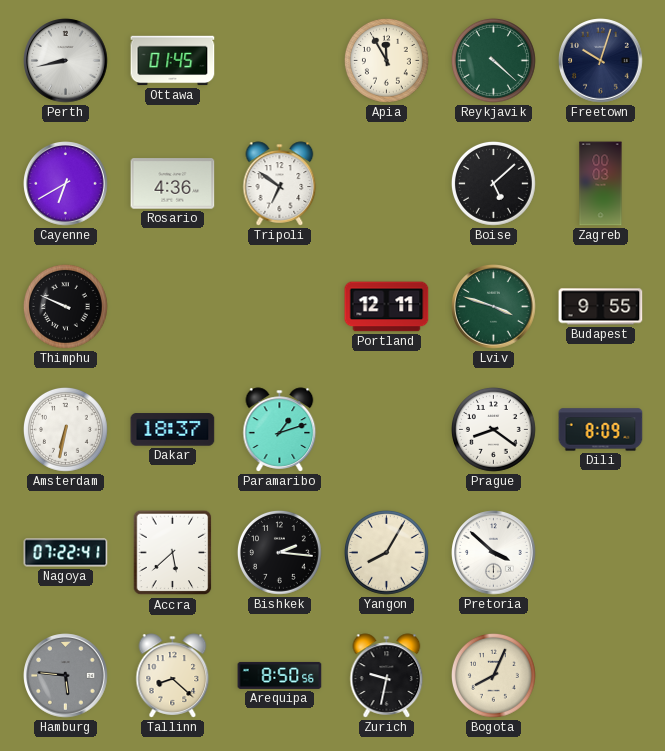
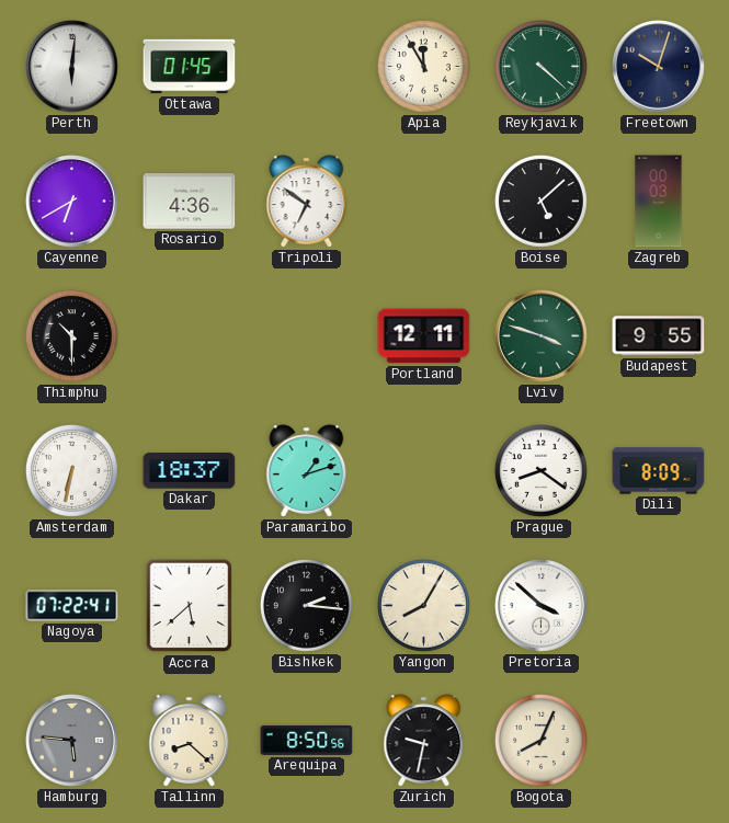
Perth: 8:43 -> 6:01
Thimphu: 9:49 -> 10:30
